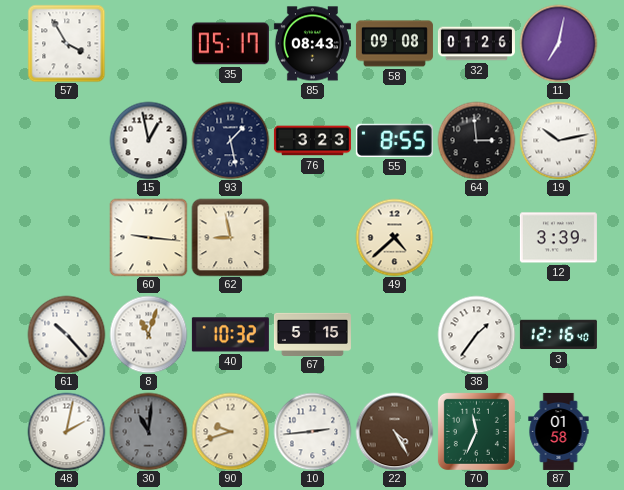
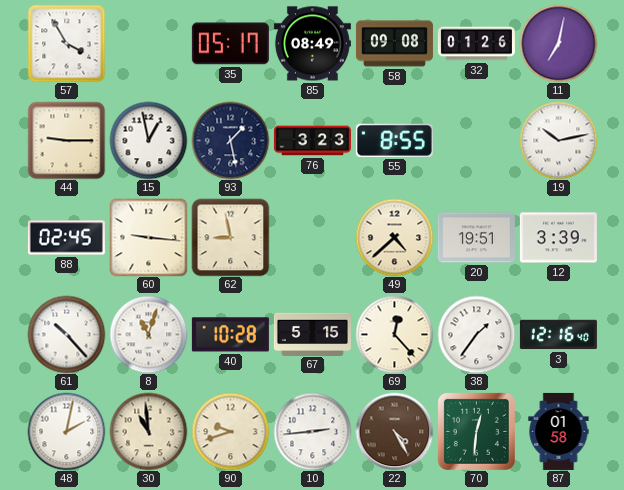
85: 08:43 -> 08:49
44: none -> 9:15
64: 2:59 -> none
88: none -> 02:45
20: none -> 19:51
40: 10:32 -> 10:28
69: none -> 12:23
30: 11:01 -> 10:59
30 dial: grey -> cream
70: 11:34 -> 12:31
